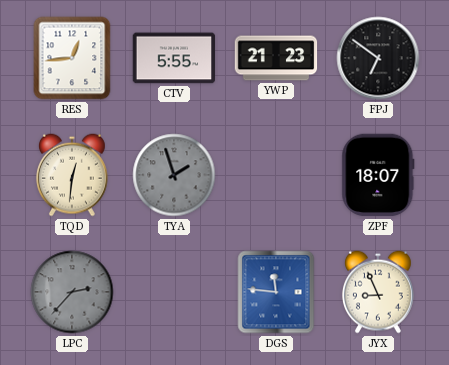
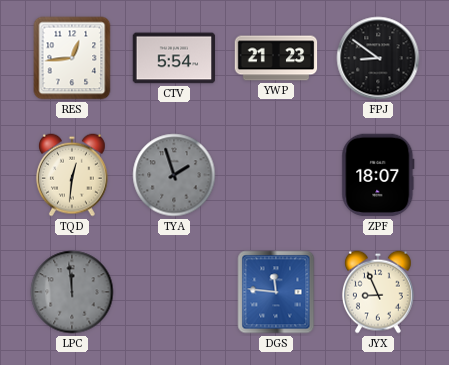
CTV: 5:55 -> 5:54
FPJ: 6:51 -> 8:51
LPC: 2:37 -> 11:59
